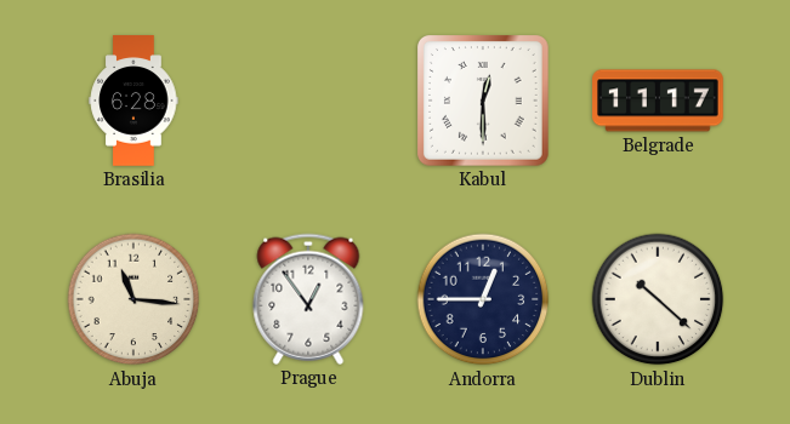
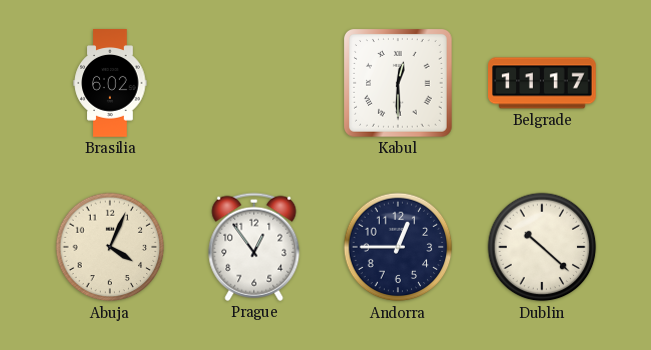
Brasilia: 6:28 -> 6:02
Abuja: 11:16 -> 4:04
